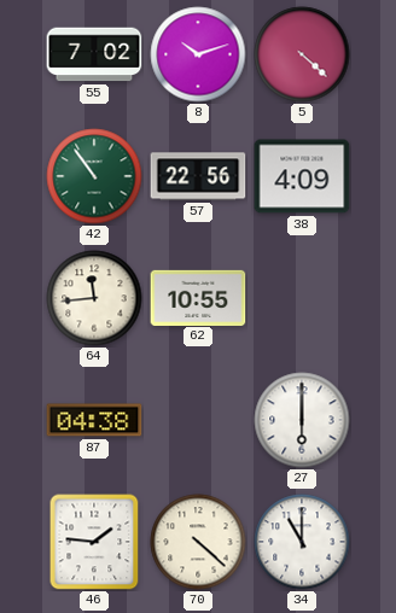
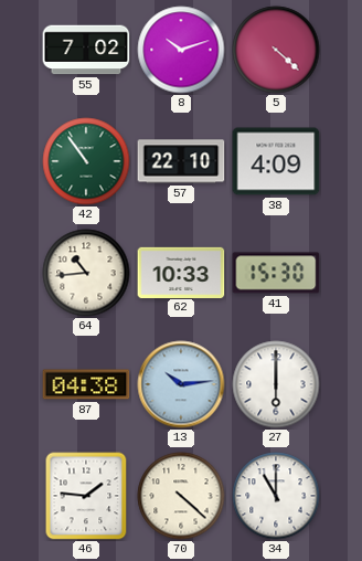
57: 22:56 -> 22:10
64: 11:44 -> 10:44
62: 10:55 -> 10:33
41: none -> 15:30
13: none -> 10:14
